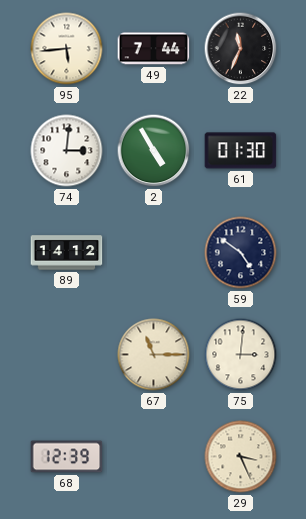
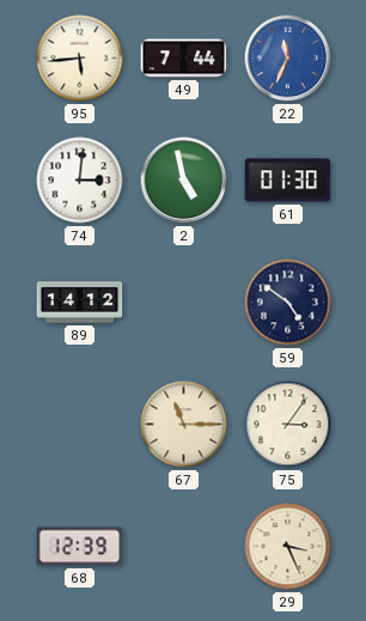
22 dial: black -> blue
2: 4:55 -> 4:58
75: 3:01 -> 3:06
